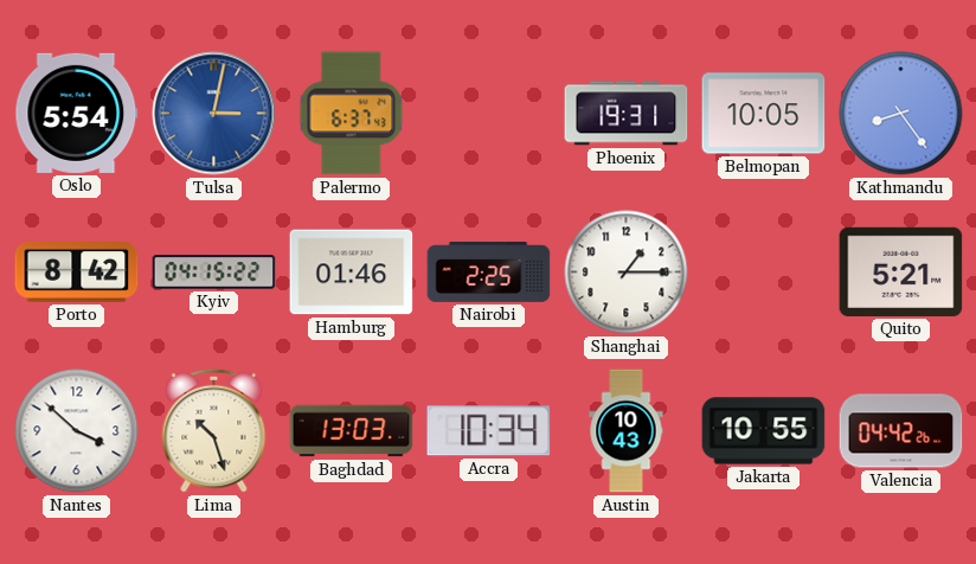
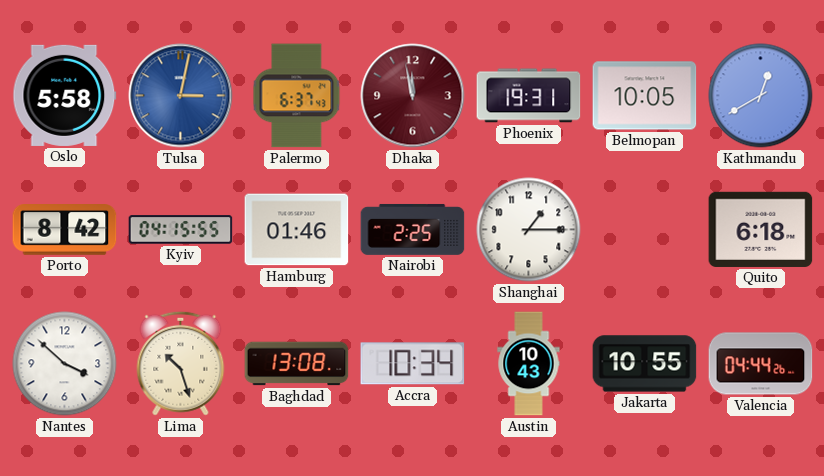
Oslo: 5:54 -> 5:58
Dhaka: none -> 11:58
Kathmandu: 8:24 -> 12:40
Kyiv: 04:15:22 -> 04:15:55
Quito: 5:21 -> 6:18
Baghdad: 13:03 -> 13:08
Valencia: 04:42 -> 04:44
